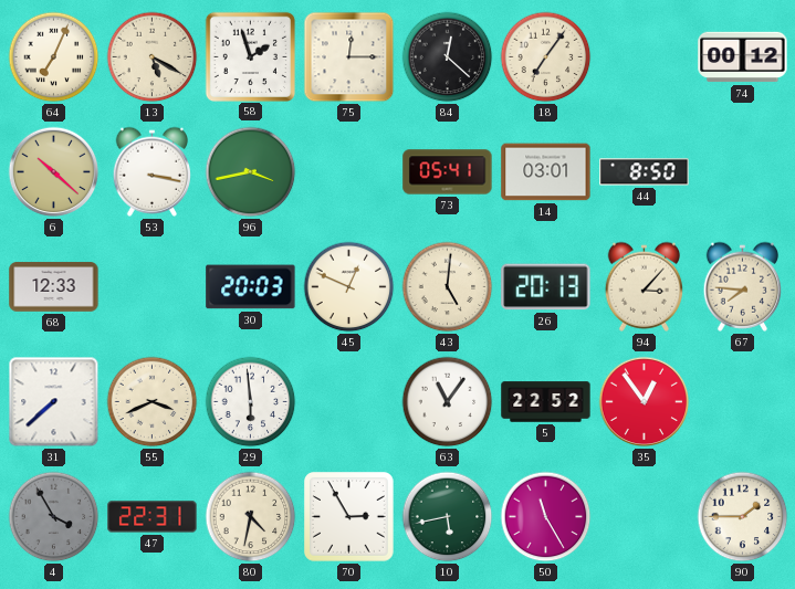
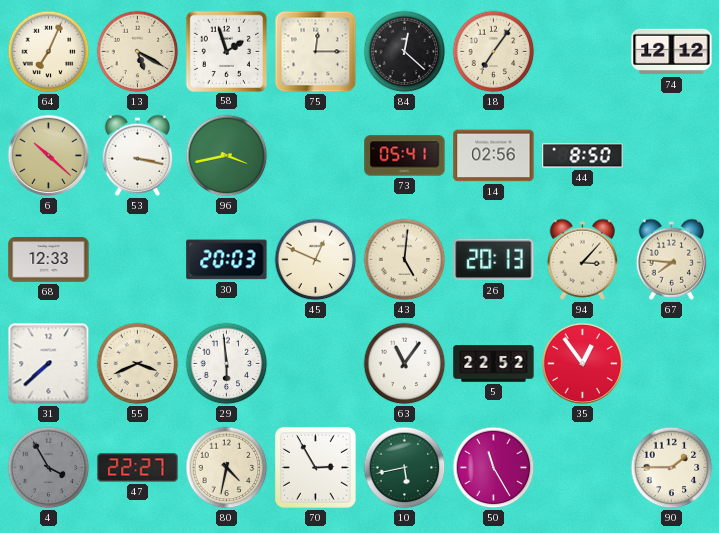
74: 00:12 -> 12:12
14: 03:01 -> 02:56
47: 22:31 -> 22:27
